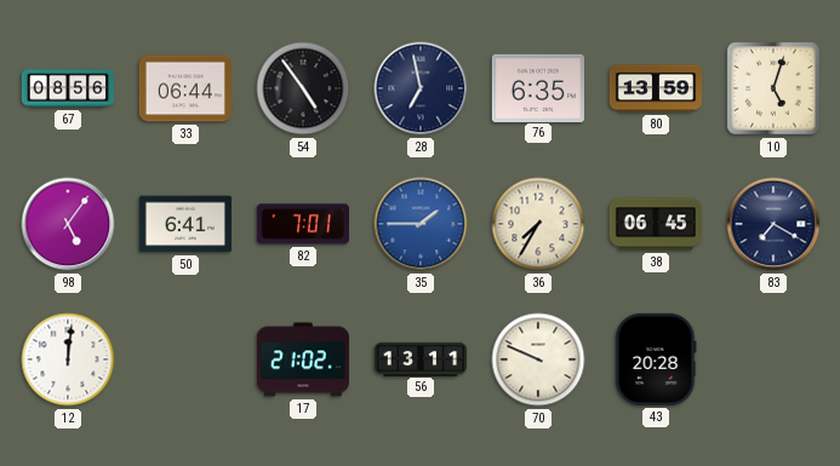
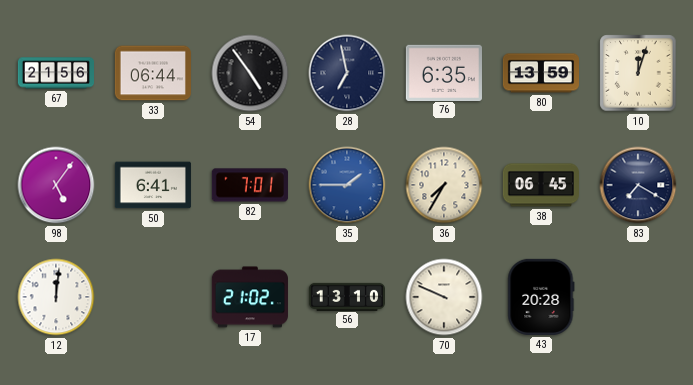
67: 08:56 -> 21:56
10: 5:03 -> 12:03
56: 13:11 -> 13:10
